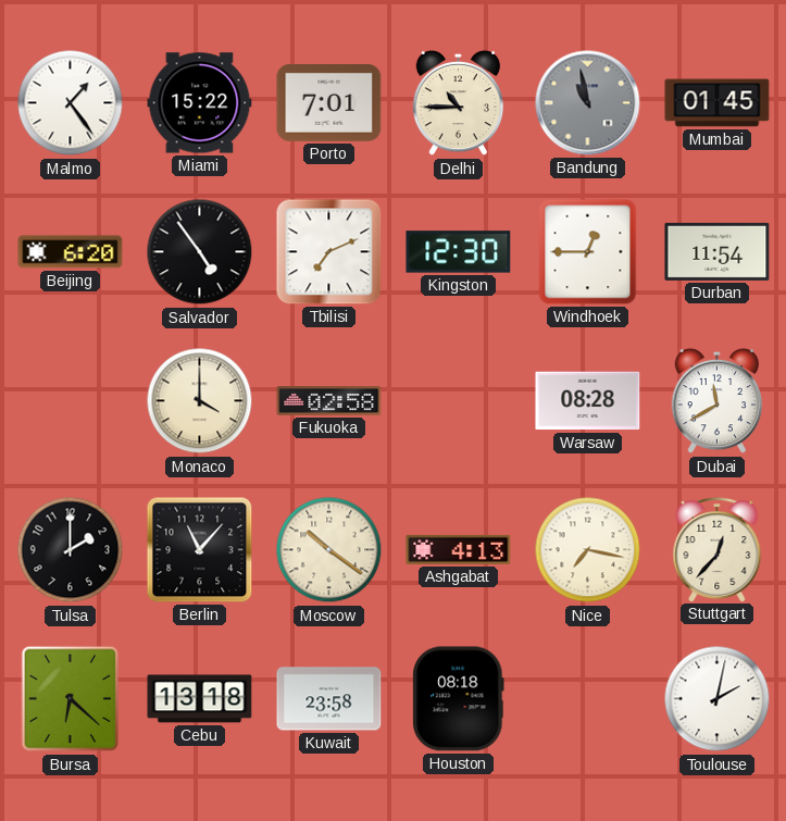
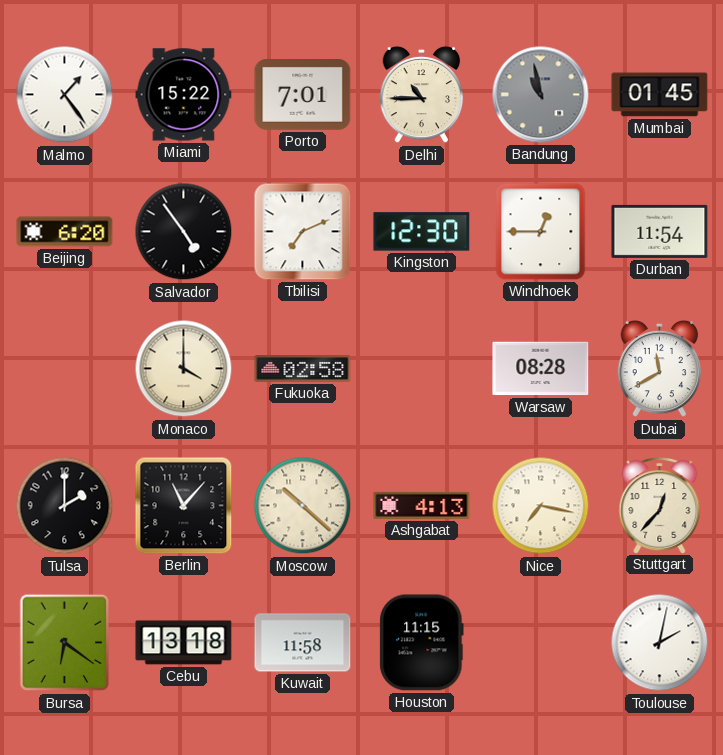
Moscow: 10:21 -> 10:22
Bursa: 6:22 -> 6:21
Kuwait: 23:58 -> 11:58
Houston: 08:18 -> 11:15
